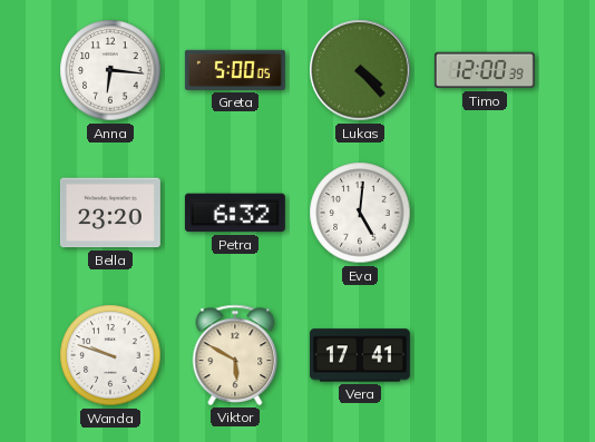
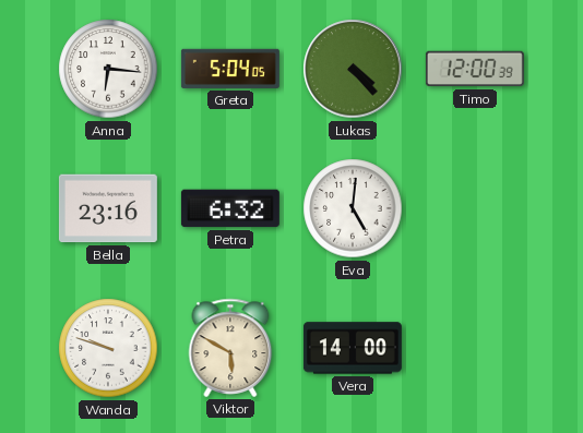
Greta: 5:00 -> 5:04
Bella: 23:20 -> 23:16
Vera: 17:41 -> 14:00
